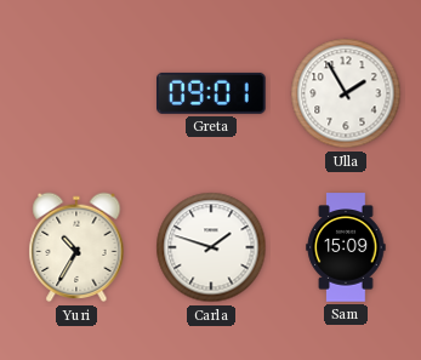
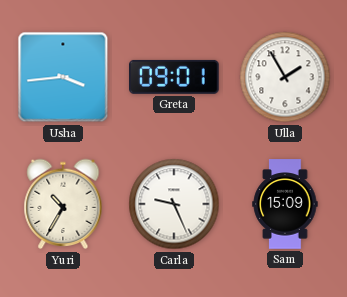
Usha: none -> 3:44
Carla: 1:48 -> 9:26
